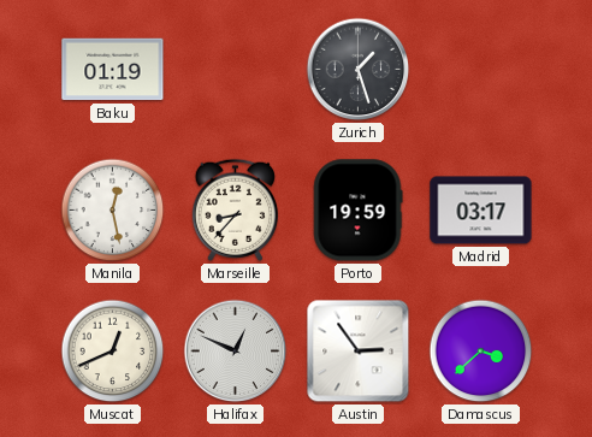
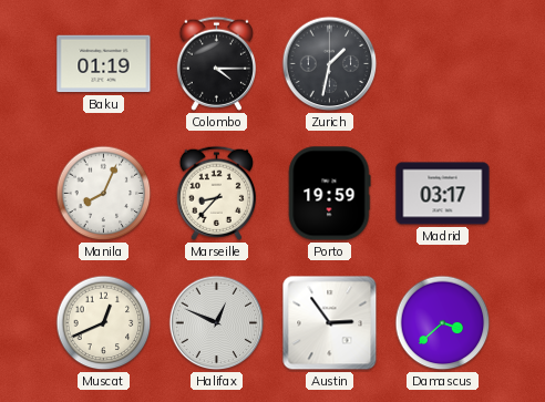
Colombo: none -> 4:15
Zurich: 1:27 -> 1:32
Manila: 12:28 -> 8:04
